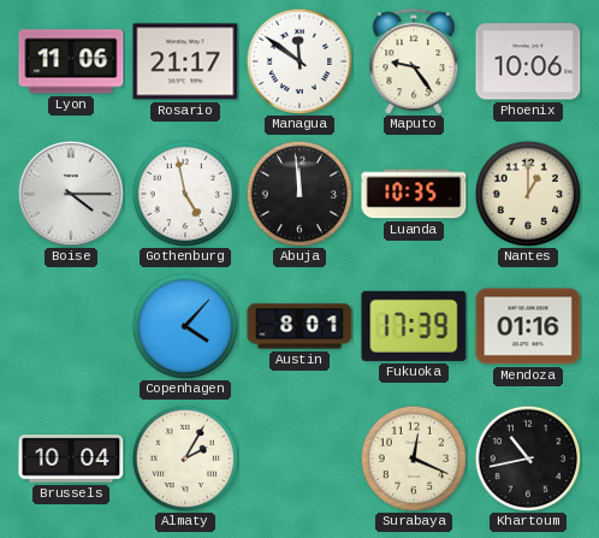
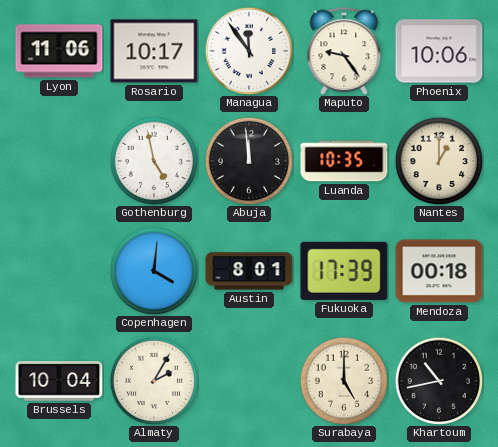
Rosario: 21:17 -> 10:17
Managua: 11:51 -> 11:54
Boise: 4:15 -> none
Copenhagen: 4:07 -> 4:01
Mendoza: 01:16 -> 00:18
Surabaya: 12:19 -> 5:00
